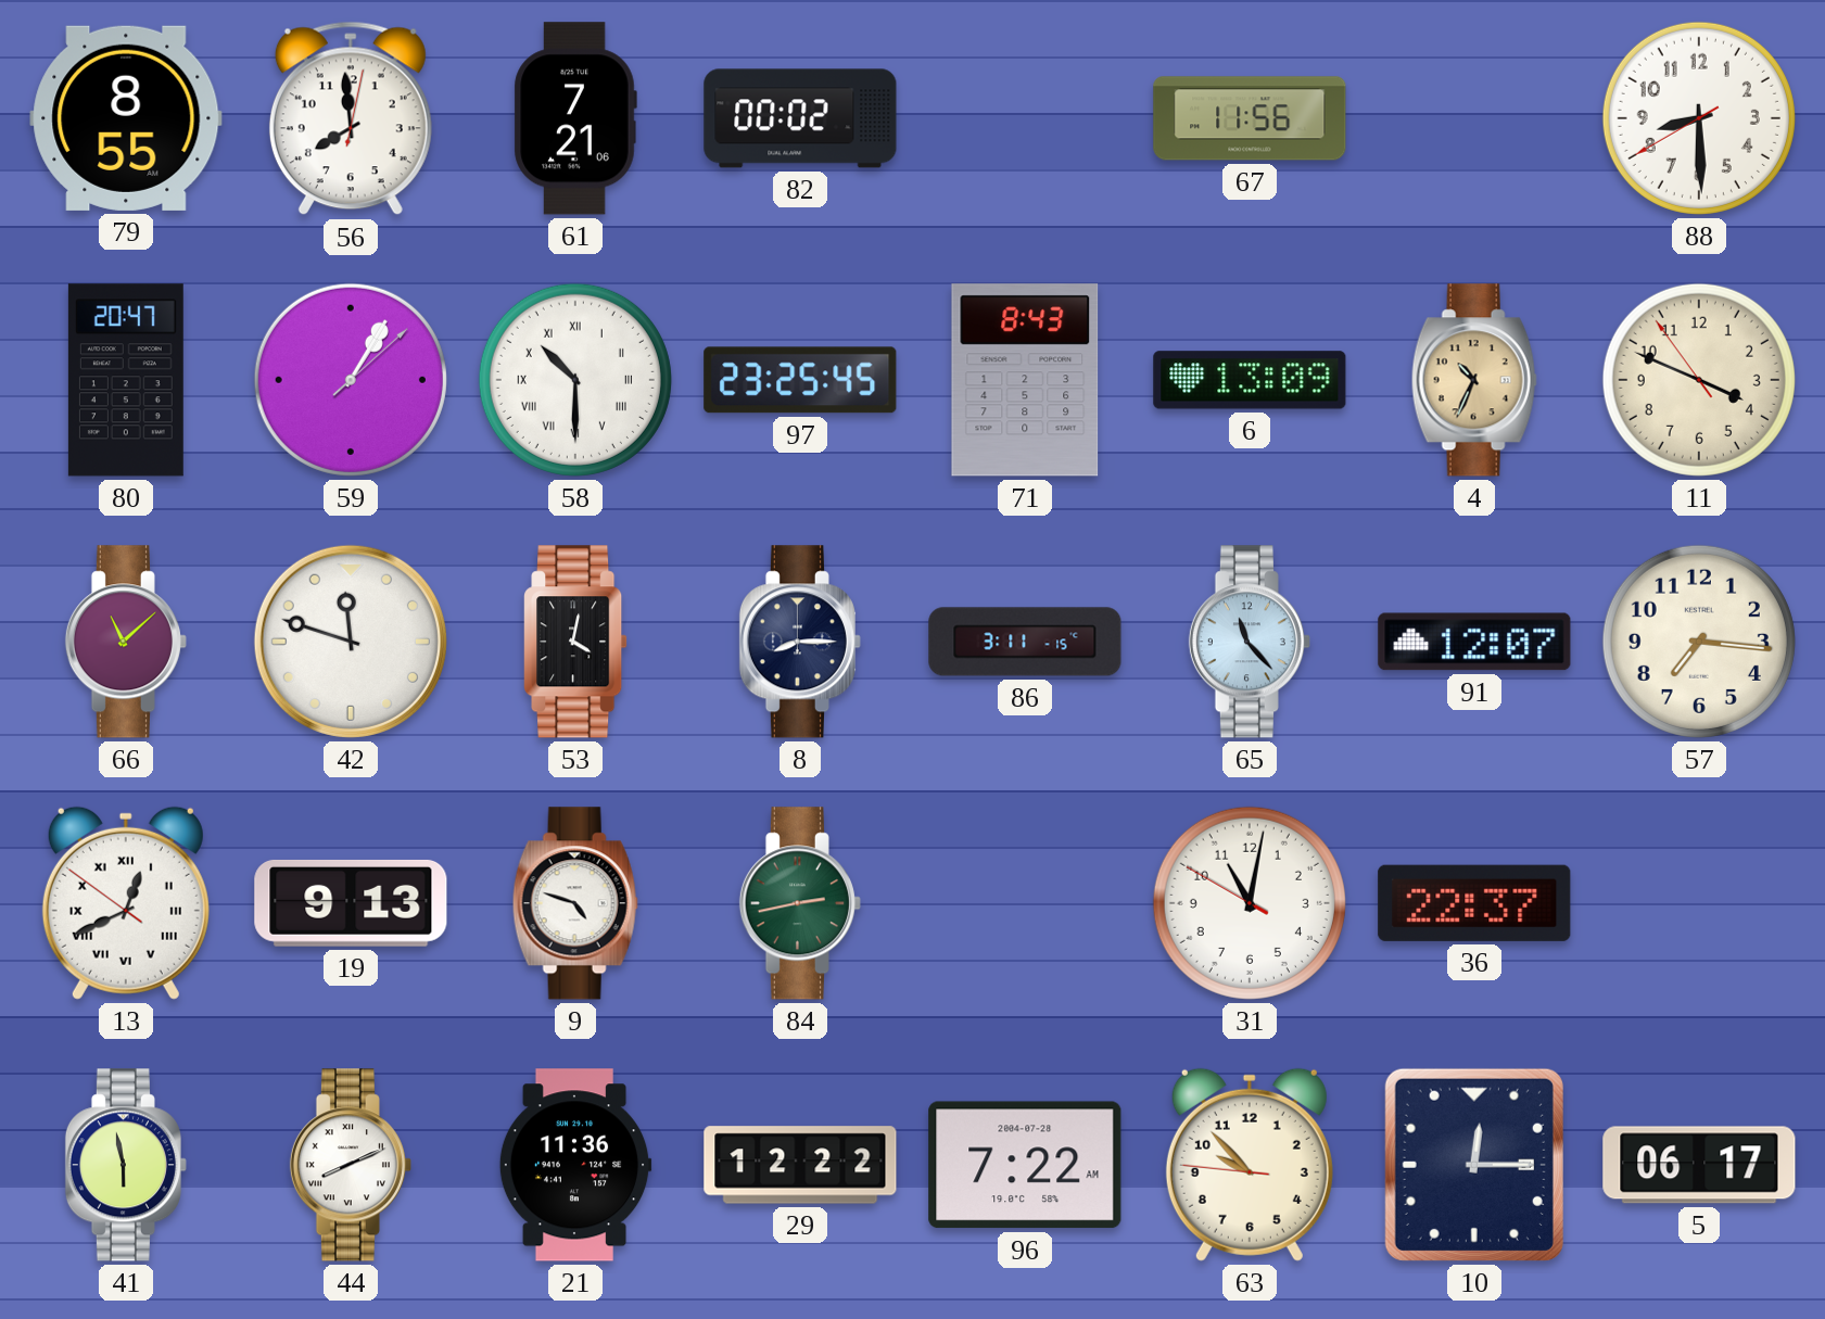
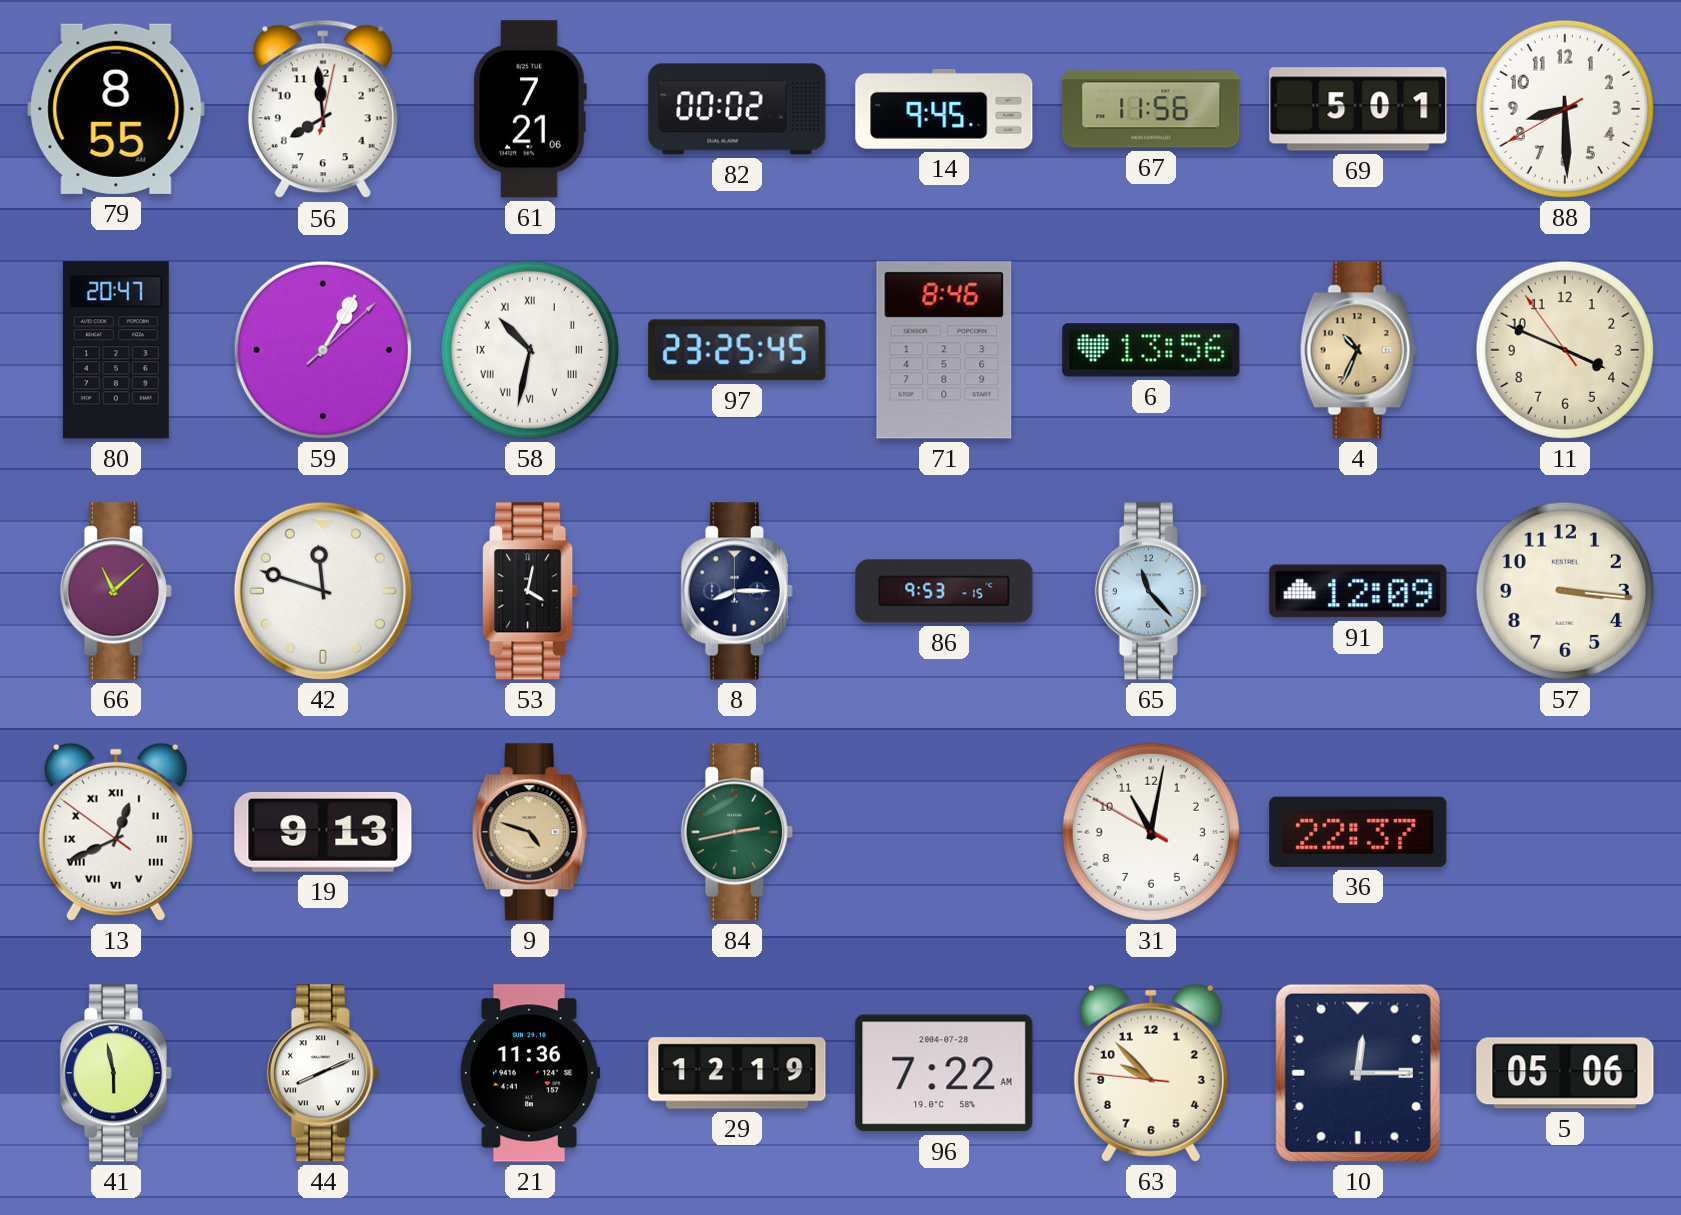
14: none -> 9:45
69: none -> 5:01
58: 10:30 -> 10:32
71: 8:43 -> 8:46
6: 13:09 -> 13:56
86: 3:11 -> 9:53
91: 12:07 -> 12:09
57: 7:16 -> 3:16
9 dial: white -> champagne
29: 12:22 -> 12:19
5: 06:17 -> 05:06
